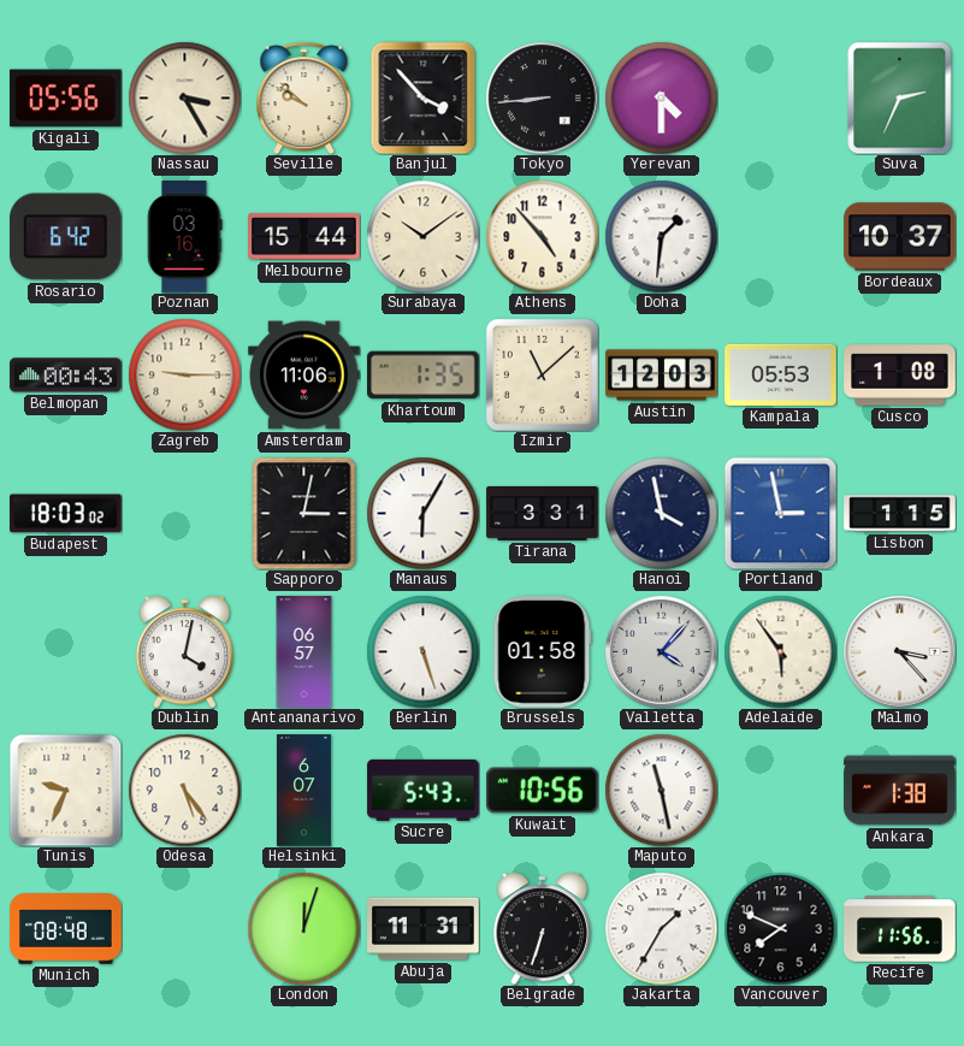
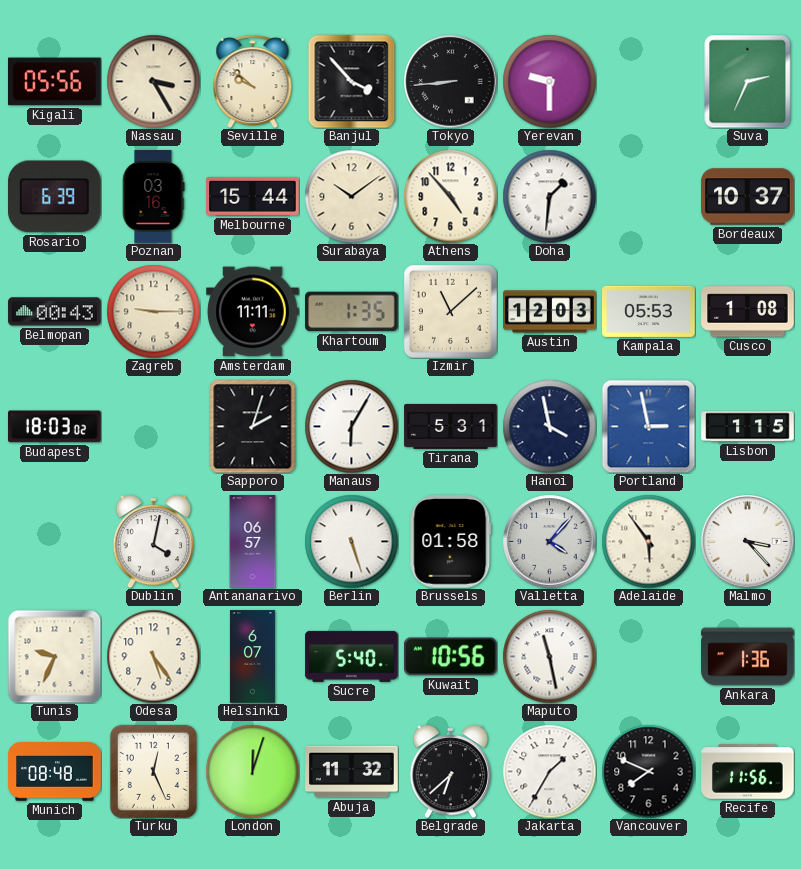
Yerevan: 4:30 -> 9:30
Rosario: 6:42 -> 6:39
Amsterdam: 11:06 -> 11:11
Sapporo: 3:02 -> 2:03
Tirana: 3:31 -> 5:31
Sucre: 5:43 -> 5:40
Ankara: 1:38 -> 1:36
Turku: none -> 12:26
Abuja: 11:31 -> 11:32
Belgrade: 6:33 -> 6:38
